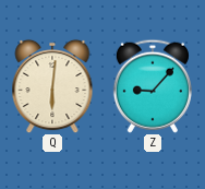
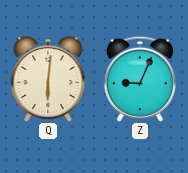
Z: 9:07 -> 9:04
